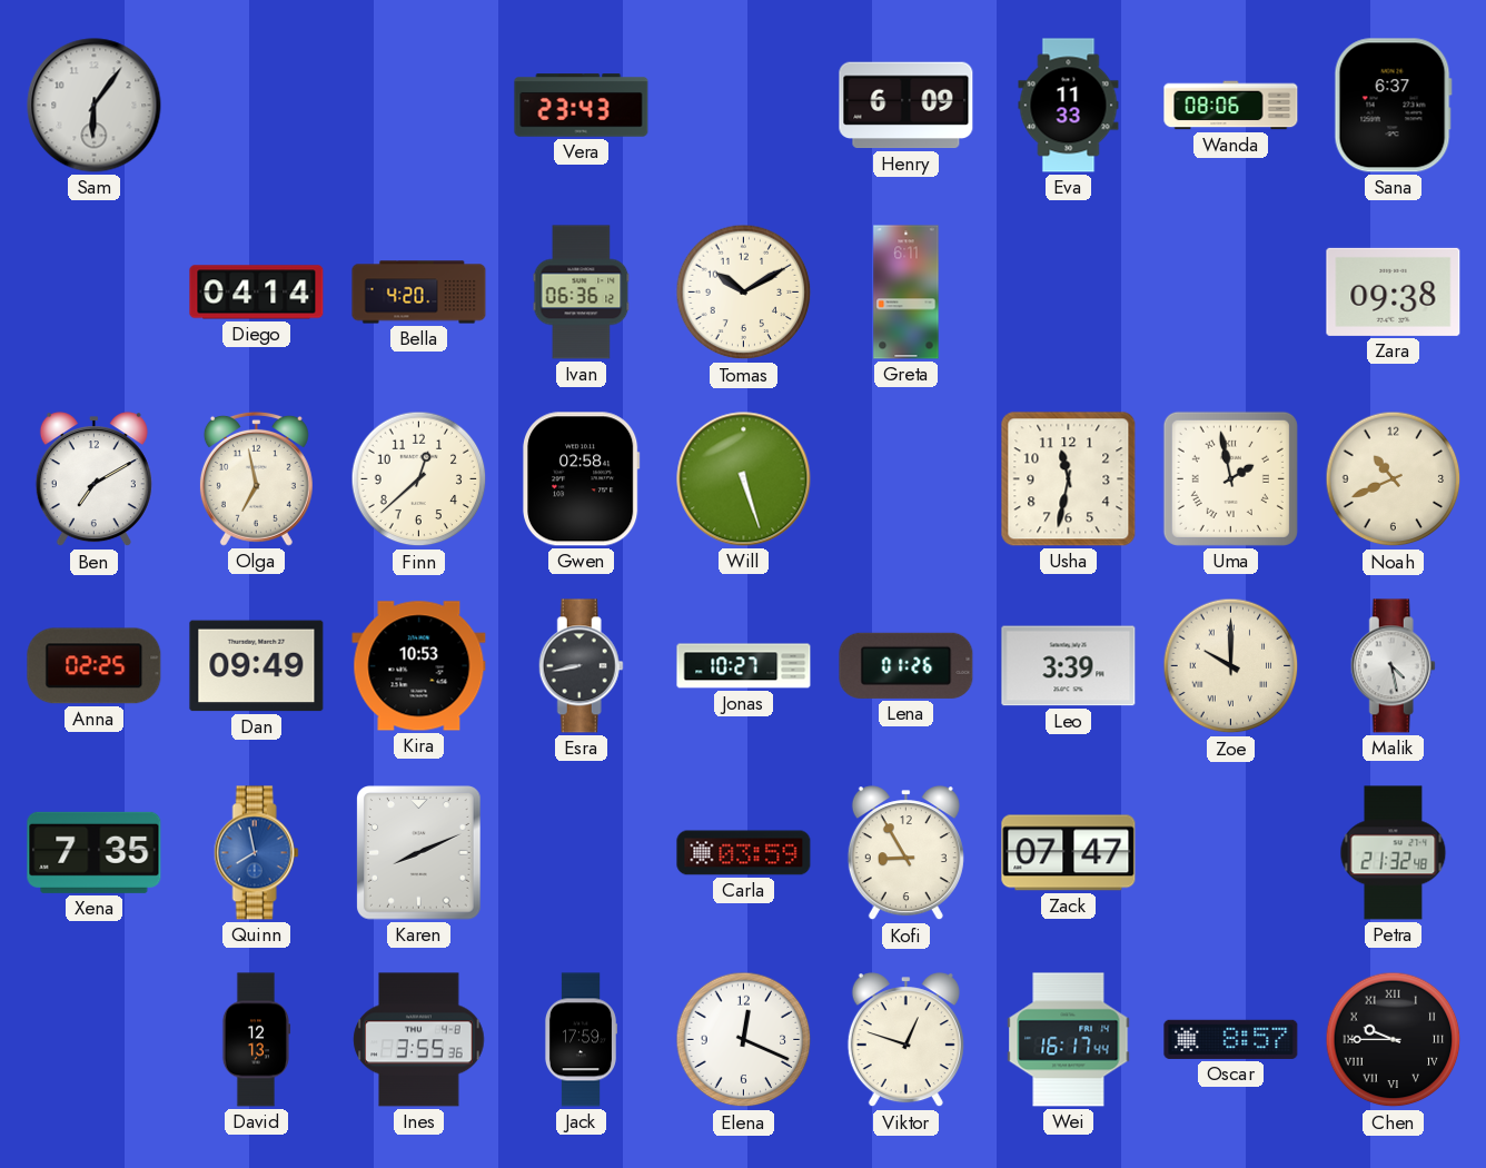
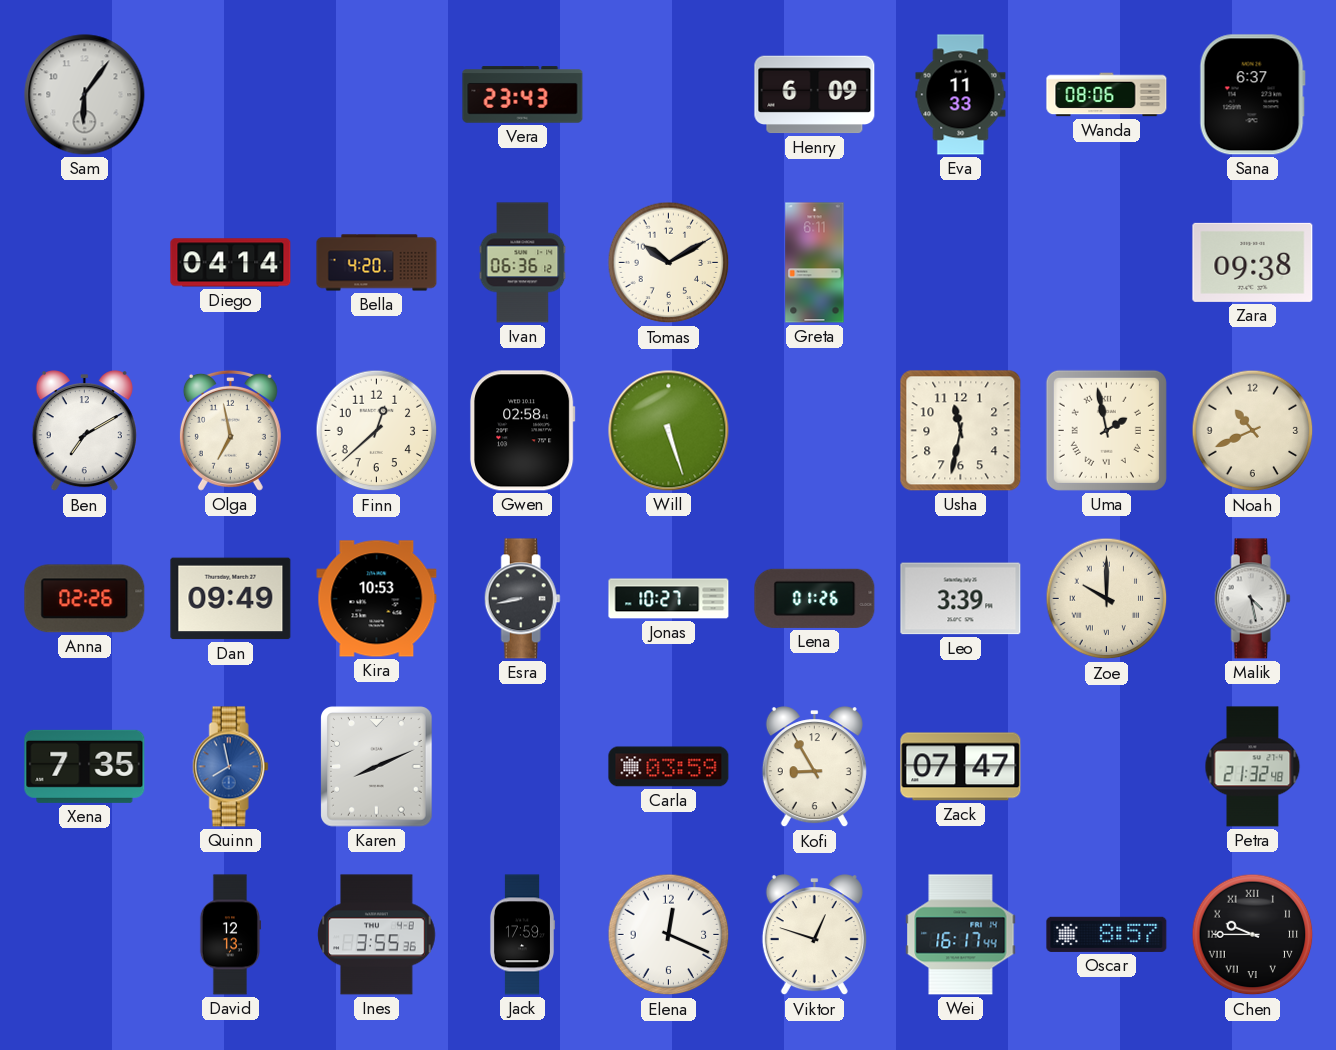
Anna: 02:25 -> 02:26
